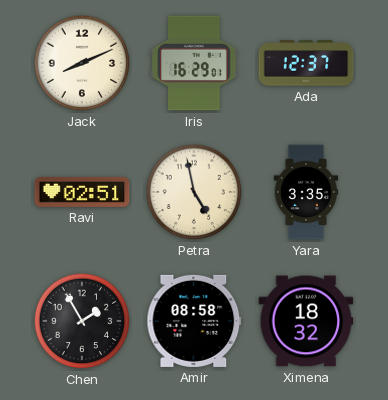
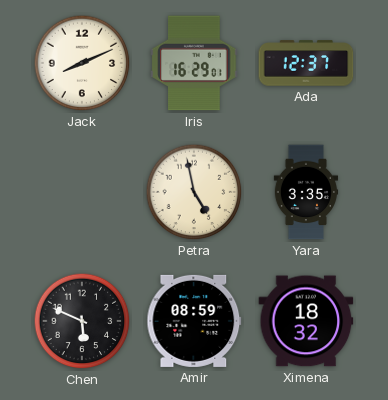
Ravi: 02:51 -> none
Chen: 1:55 -> 5:49
Amir: 08:58 -> 08:59
